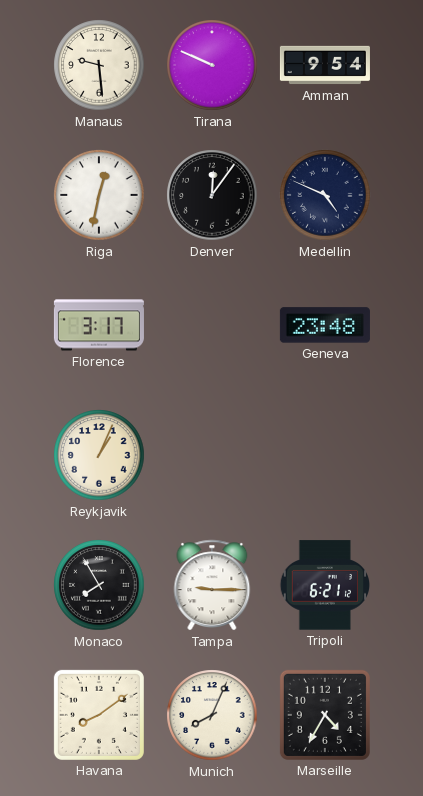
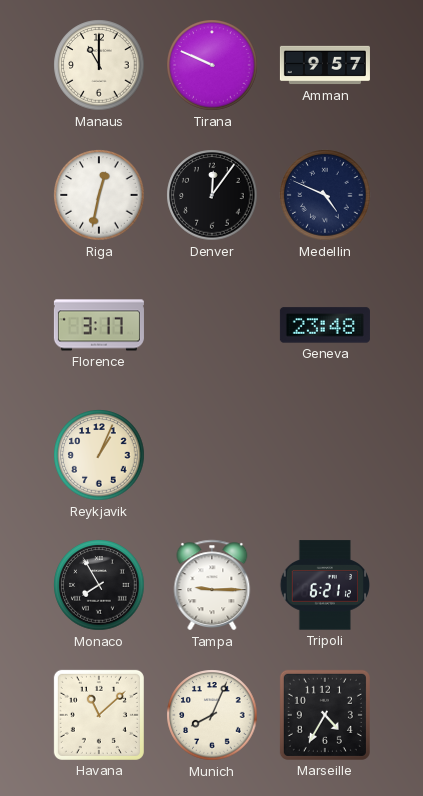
Manaus: 9:29 -> 11:00
Amman: 9:54 -> 9:57
Havana: 8:09 -> 11:08
